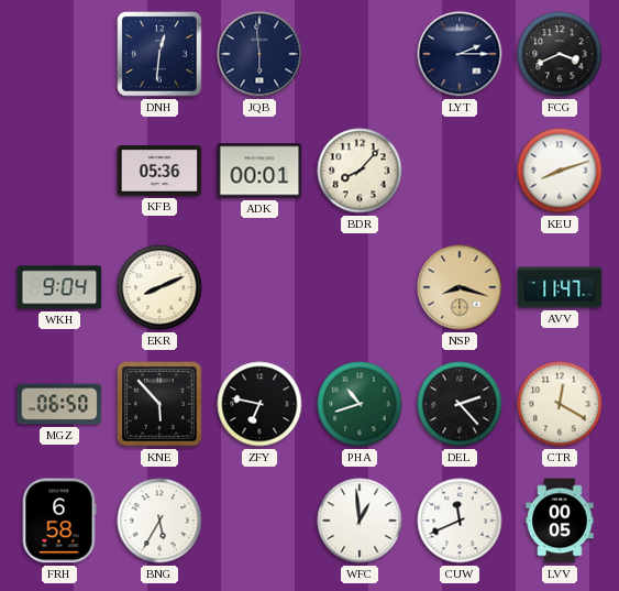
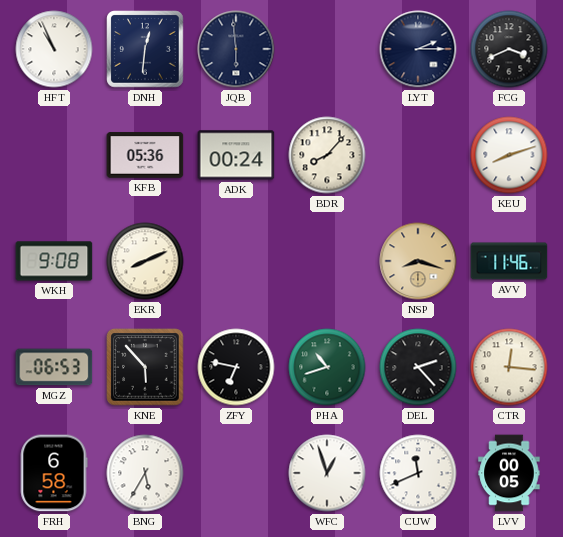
HFT: none -> 10:56
ADK: 00:01 -> 00:24
WKH: 9:04 -> 9:08
AVV: 11:47 -> 11:46
MGZ: 06:50 -> 06:53
CTR: 12:20 -> 12:16
WFC: 12:59 -> 12:57
